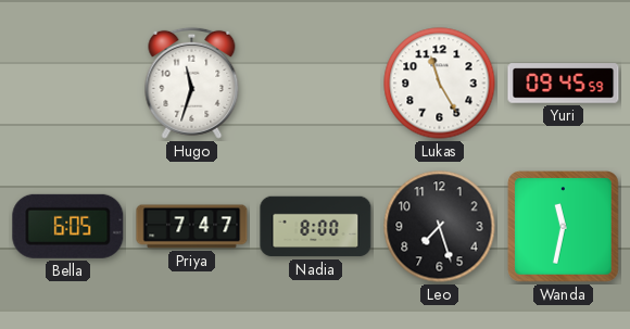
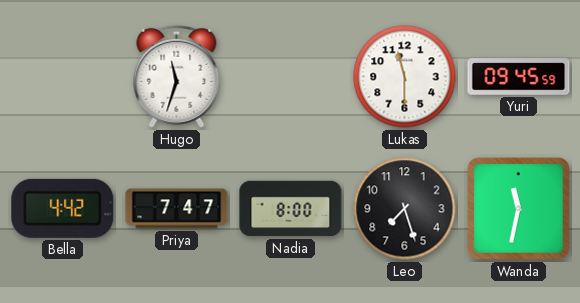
Lukas: 11:25 -> 11:30
Bella: 6:05 -> 4:42
